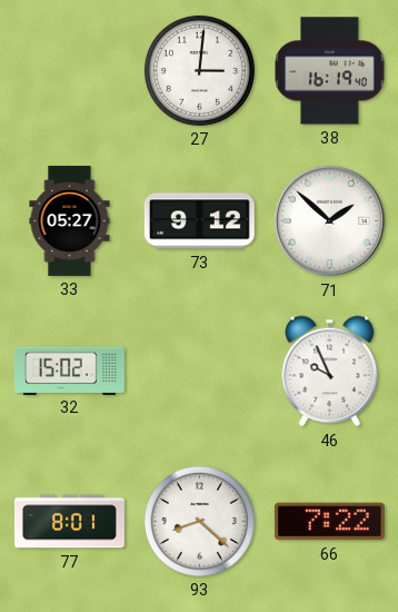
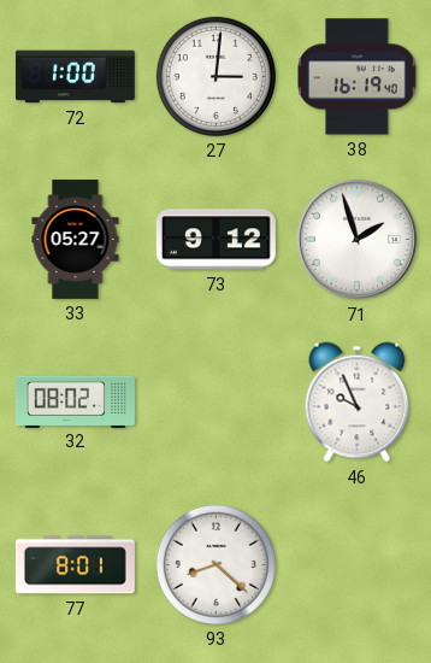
72: none -> 1:00
71: 1:52 -> 1:57
32: 15:02 -> 08:02
66: 7:22 -> none
